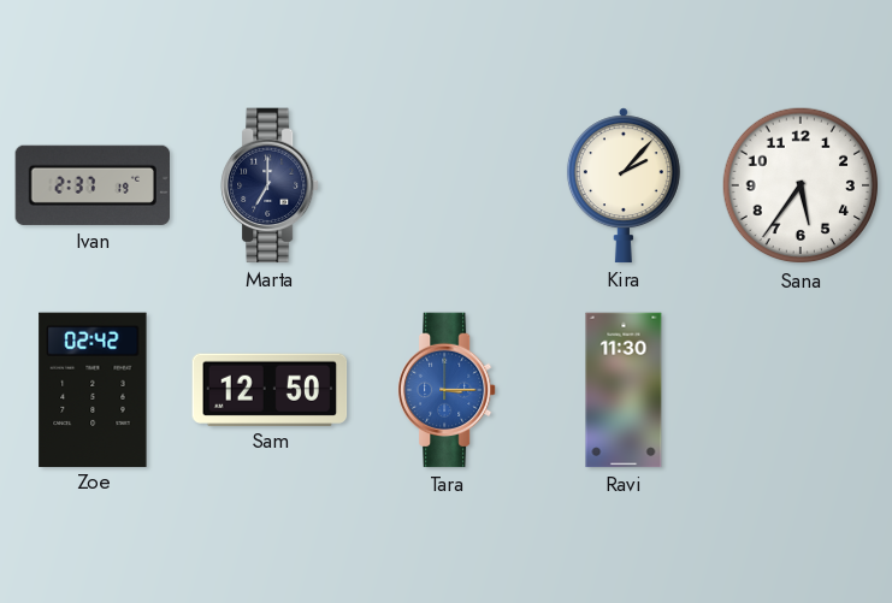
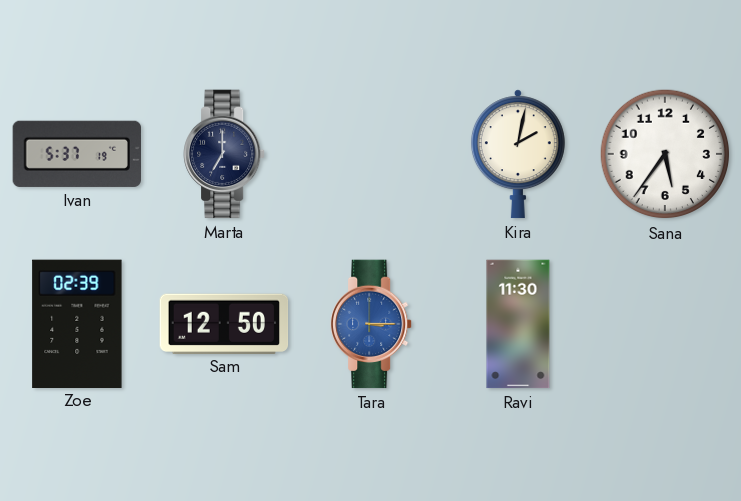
Ivan: 2:37 -> 5:37
Kira: 2:07 -> 2:02
Zoe: 02:42 -> 02:39
